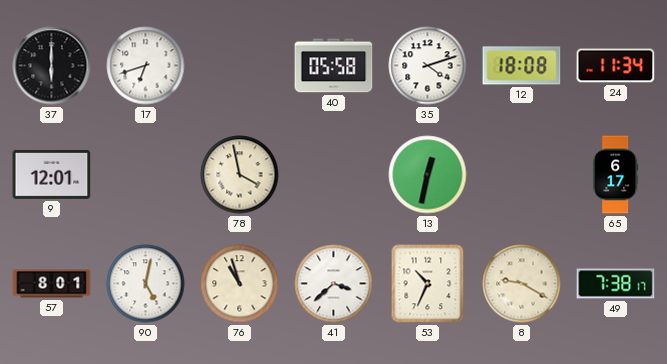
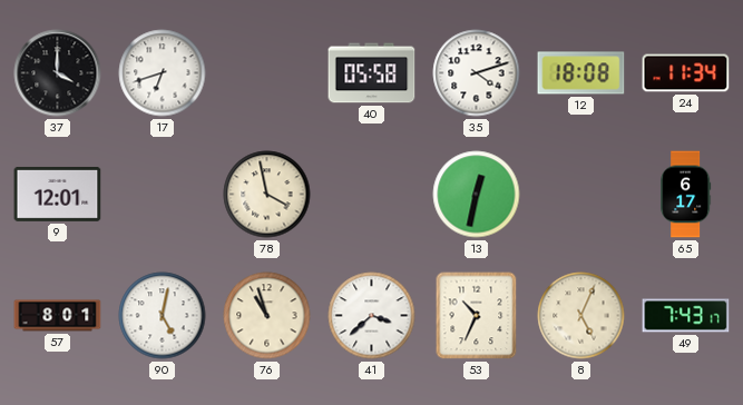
37: 6:00 -> 4:00
8: 9:20 -> 5:04
49: 7:38 -> 7:43
